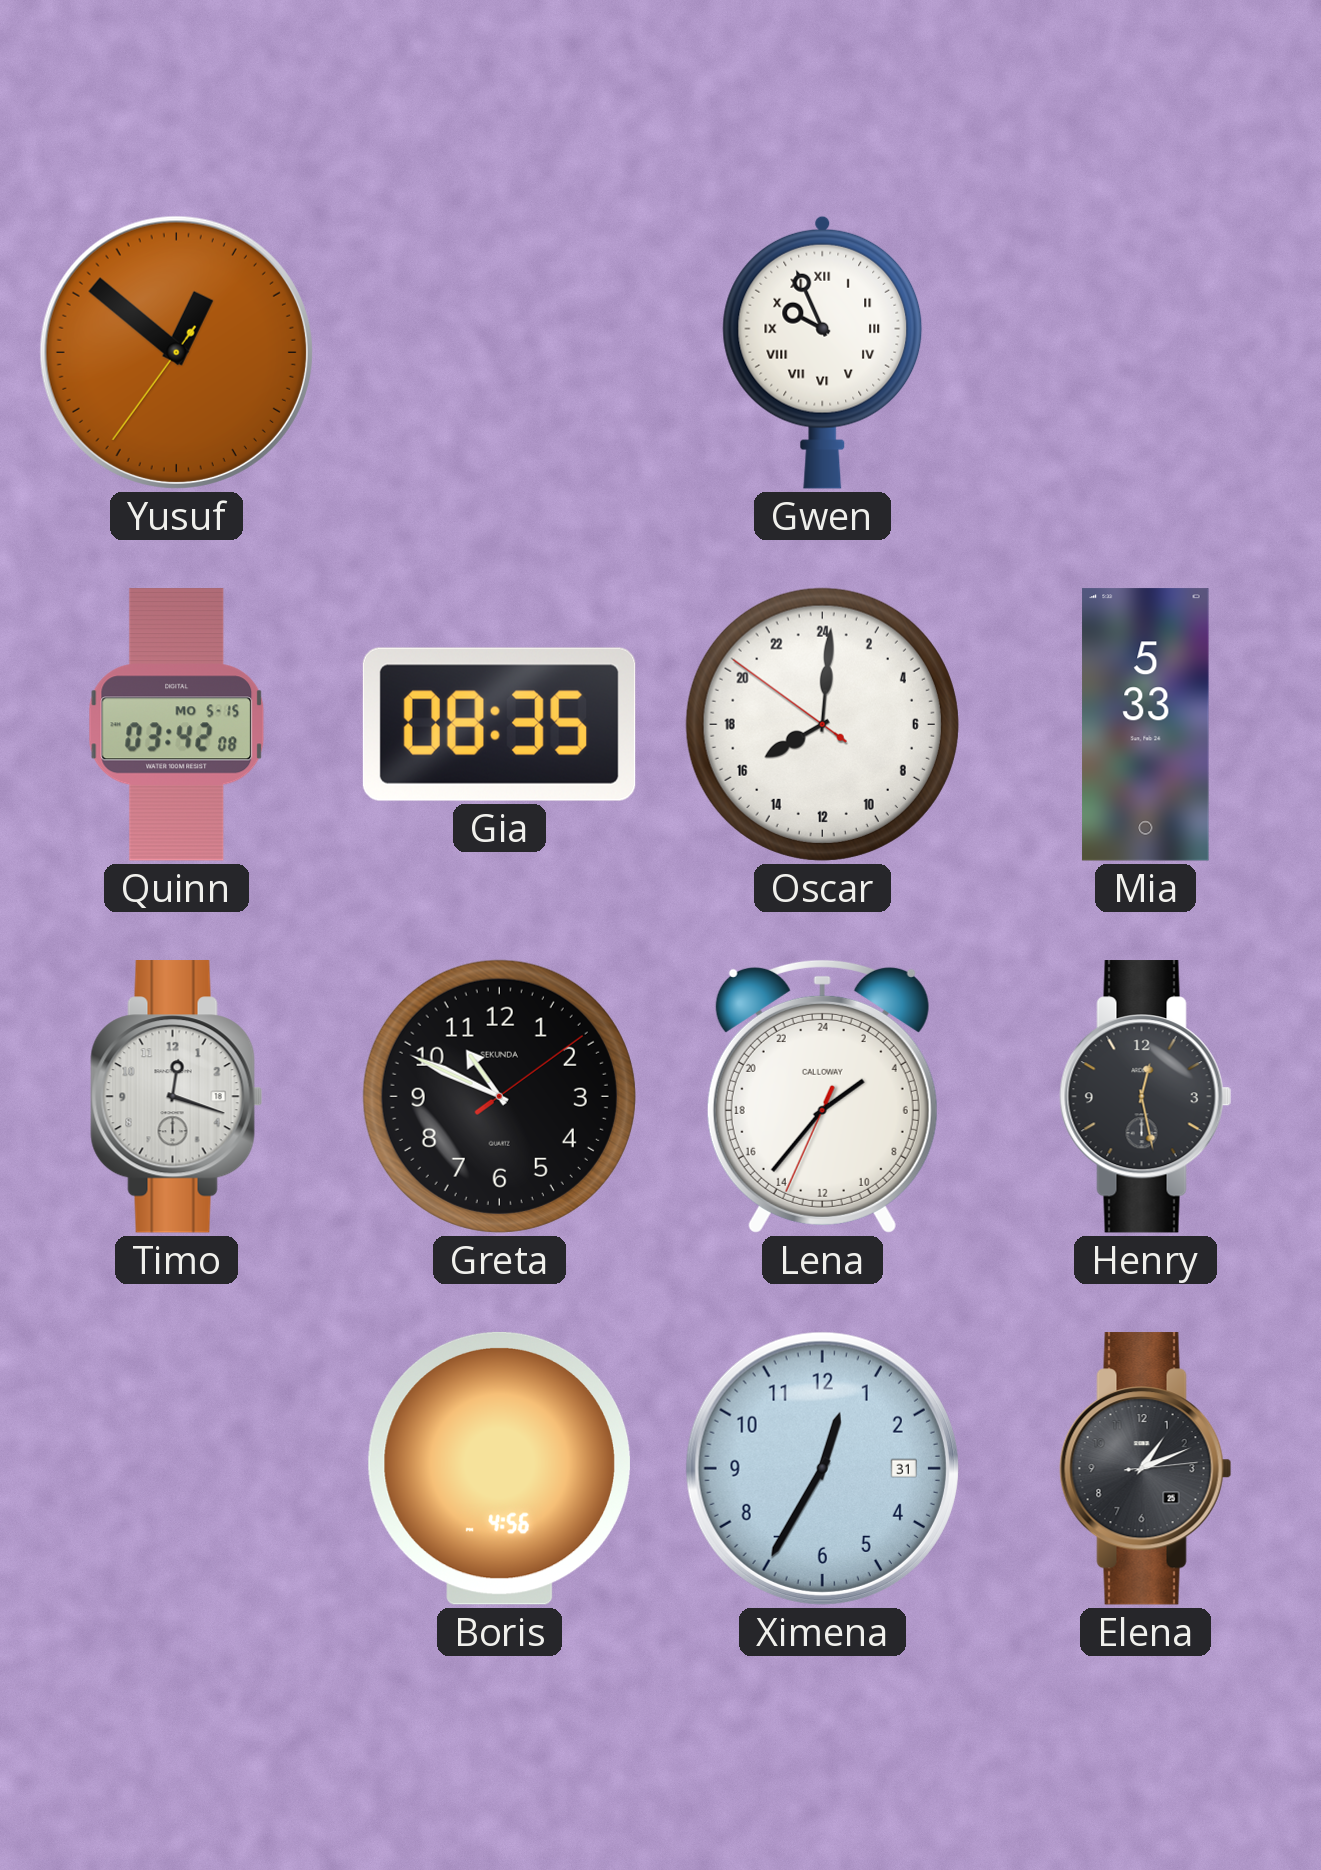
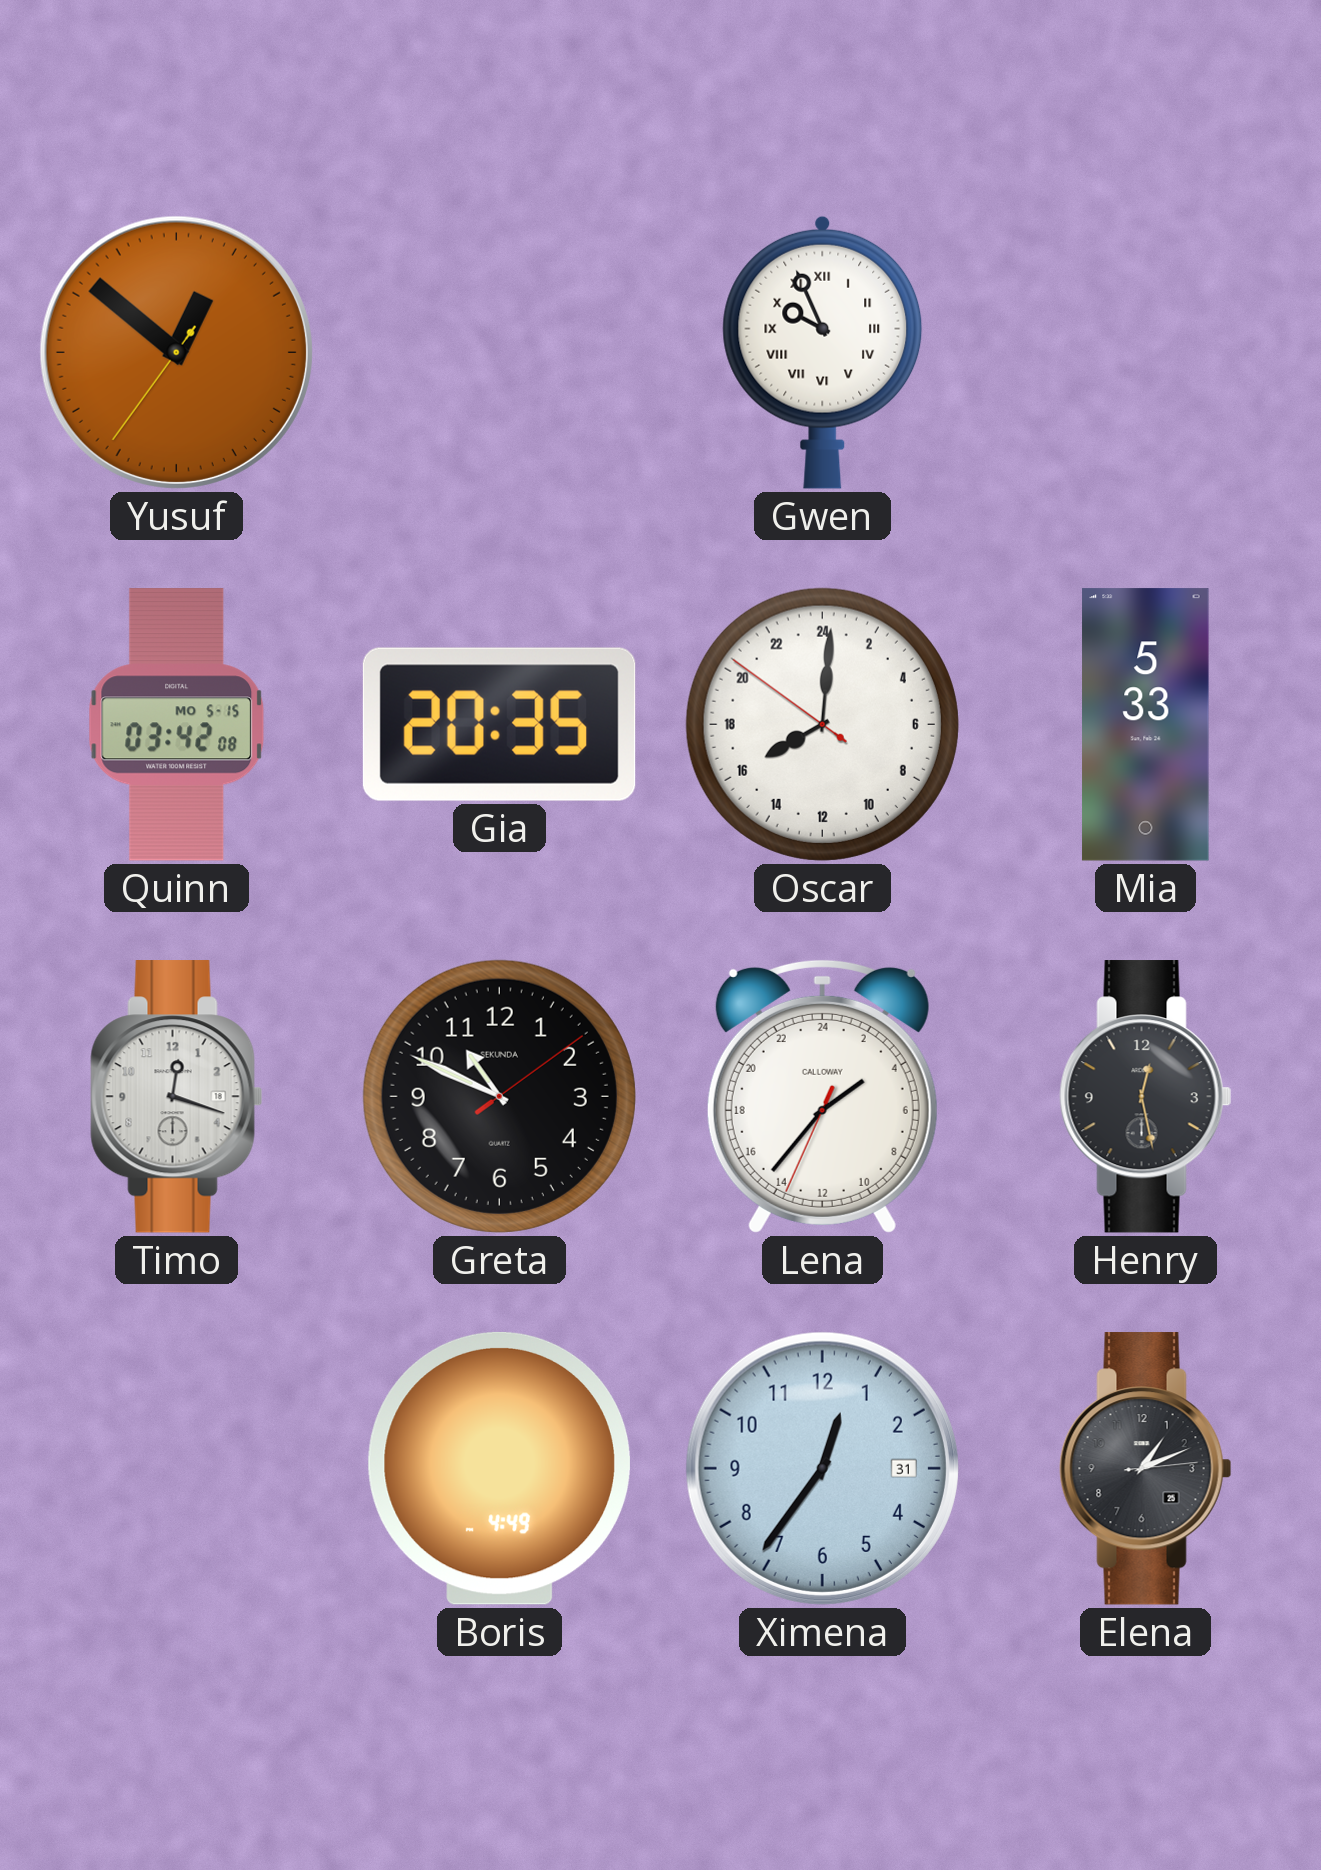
Gia: 08:35 -> 20:35
Boris: 4:56 -> 4:49
Ximena: 12:35 -> 12:36
